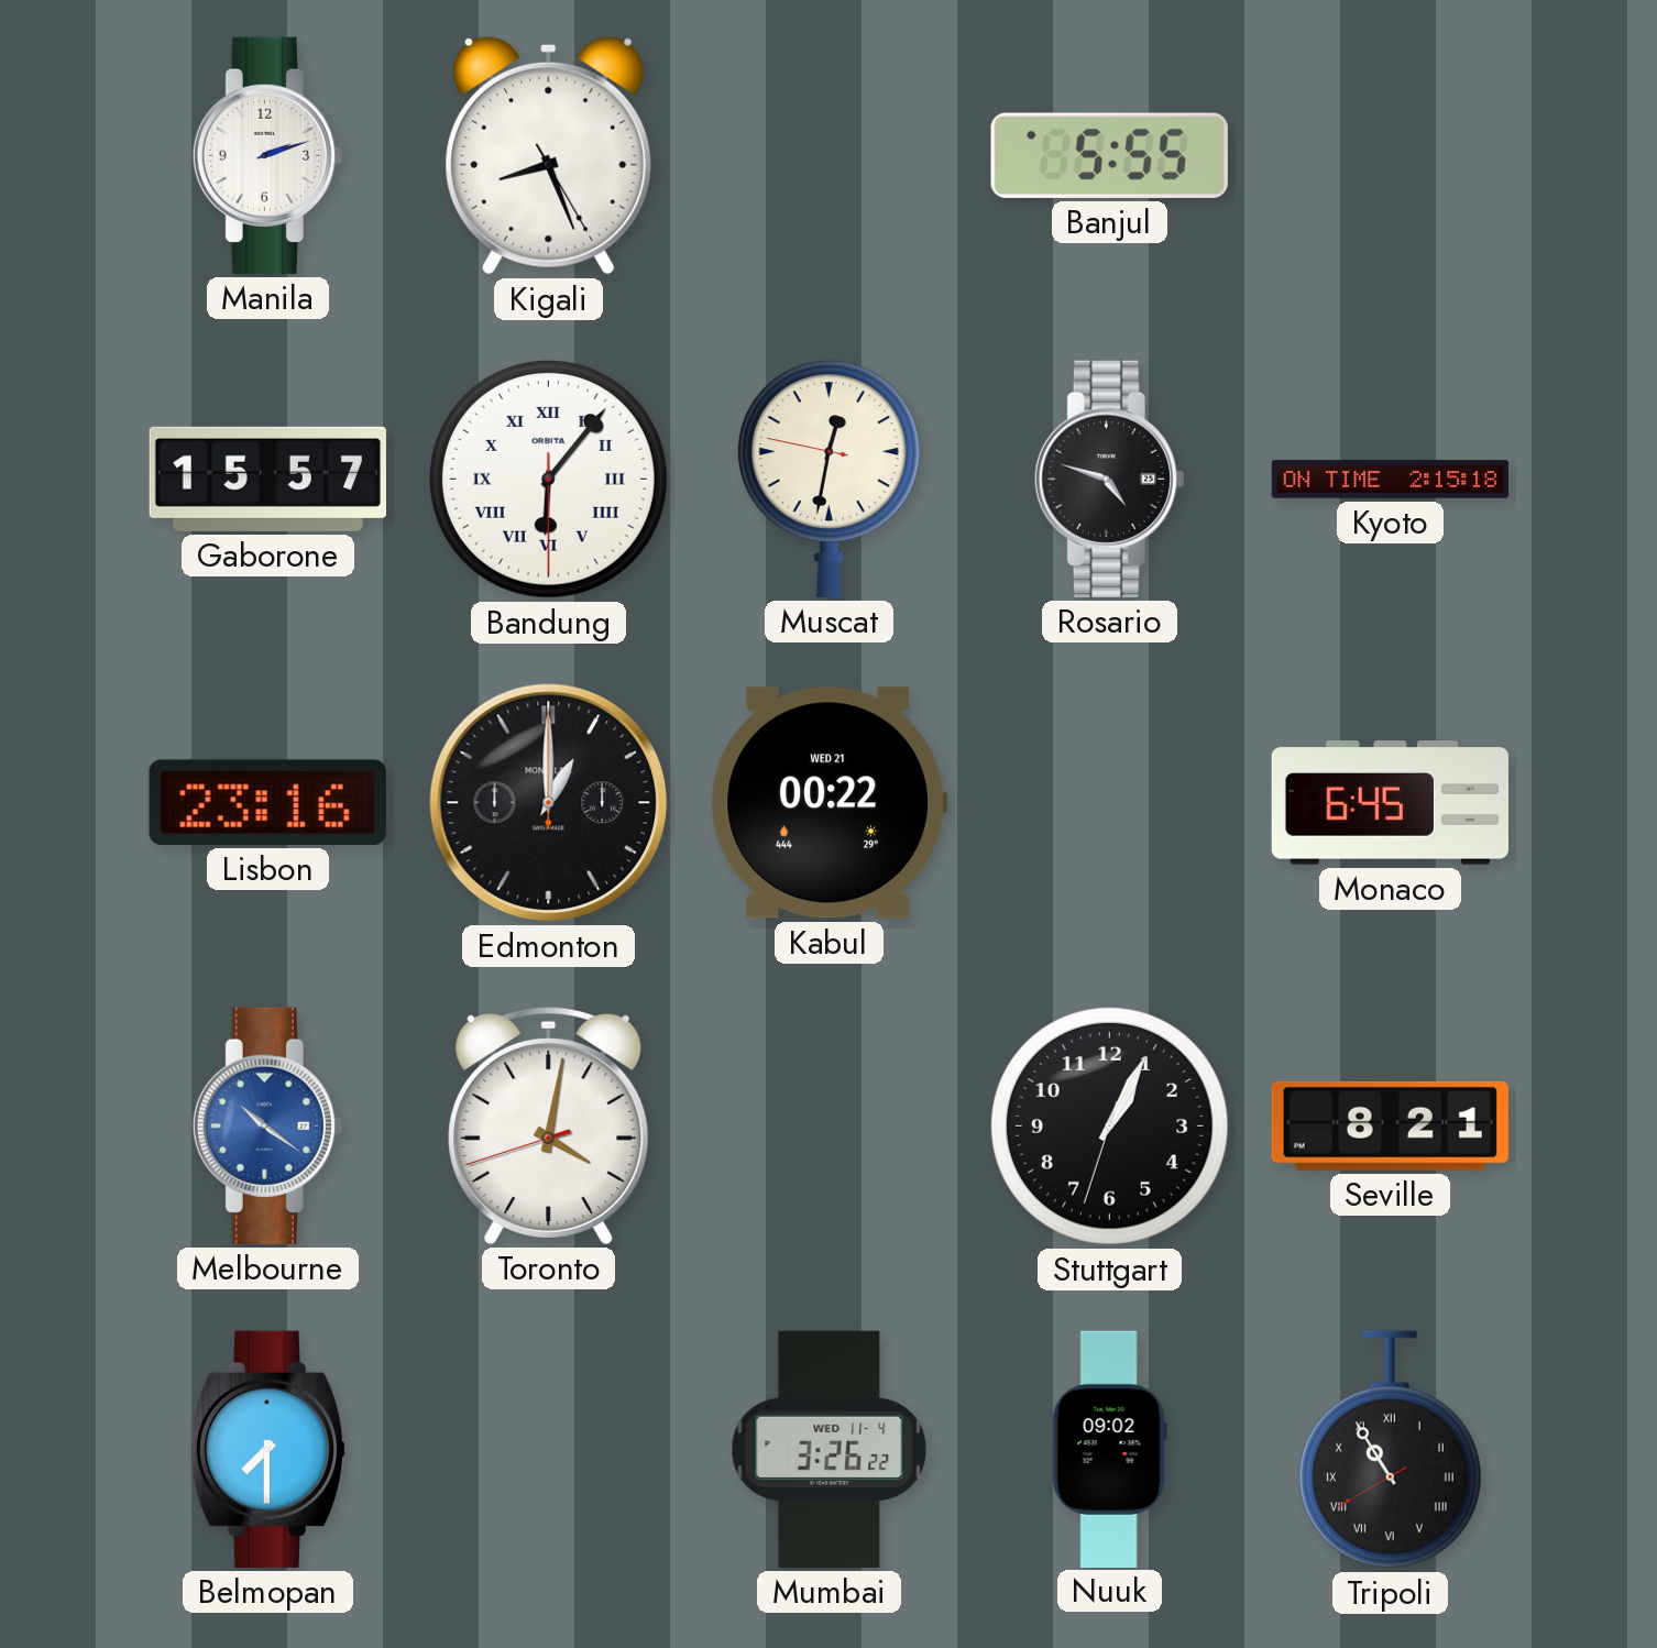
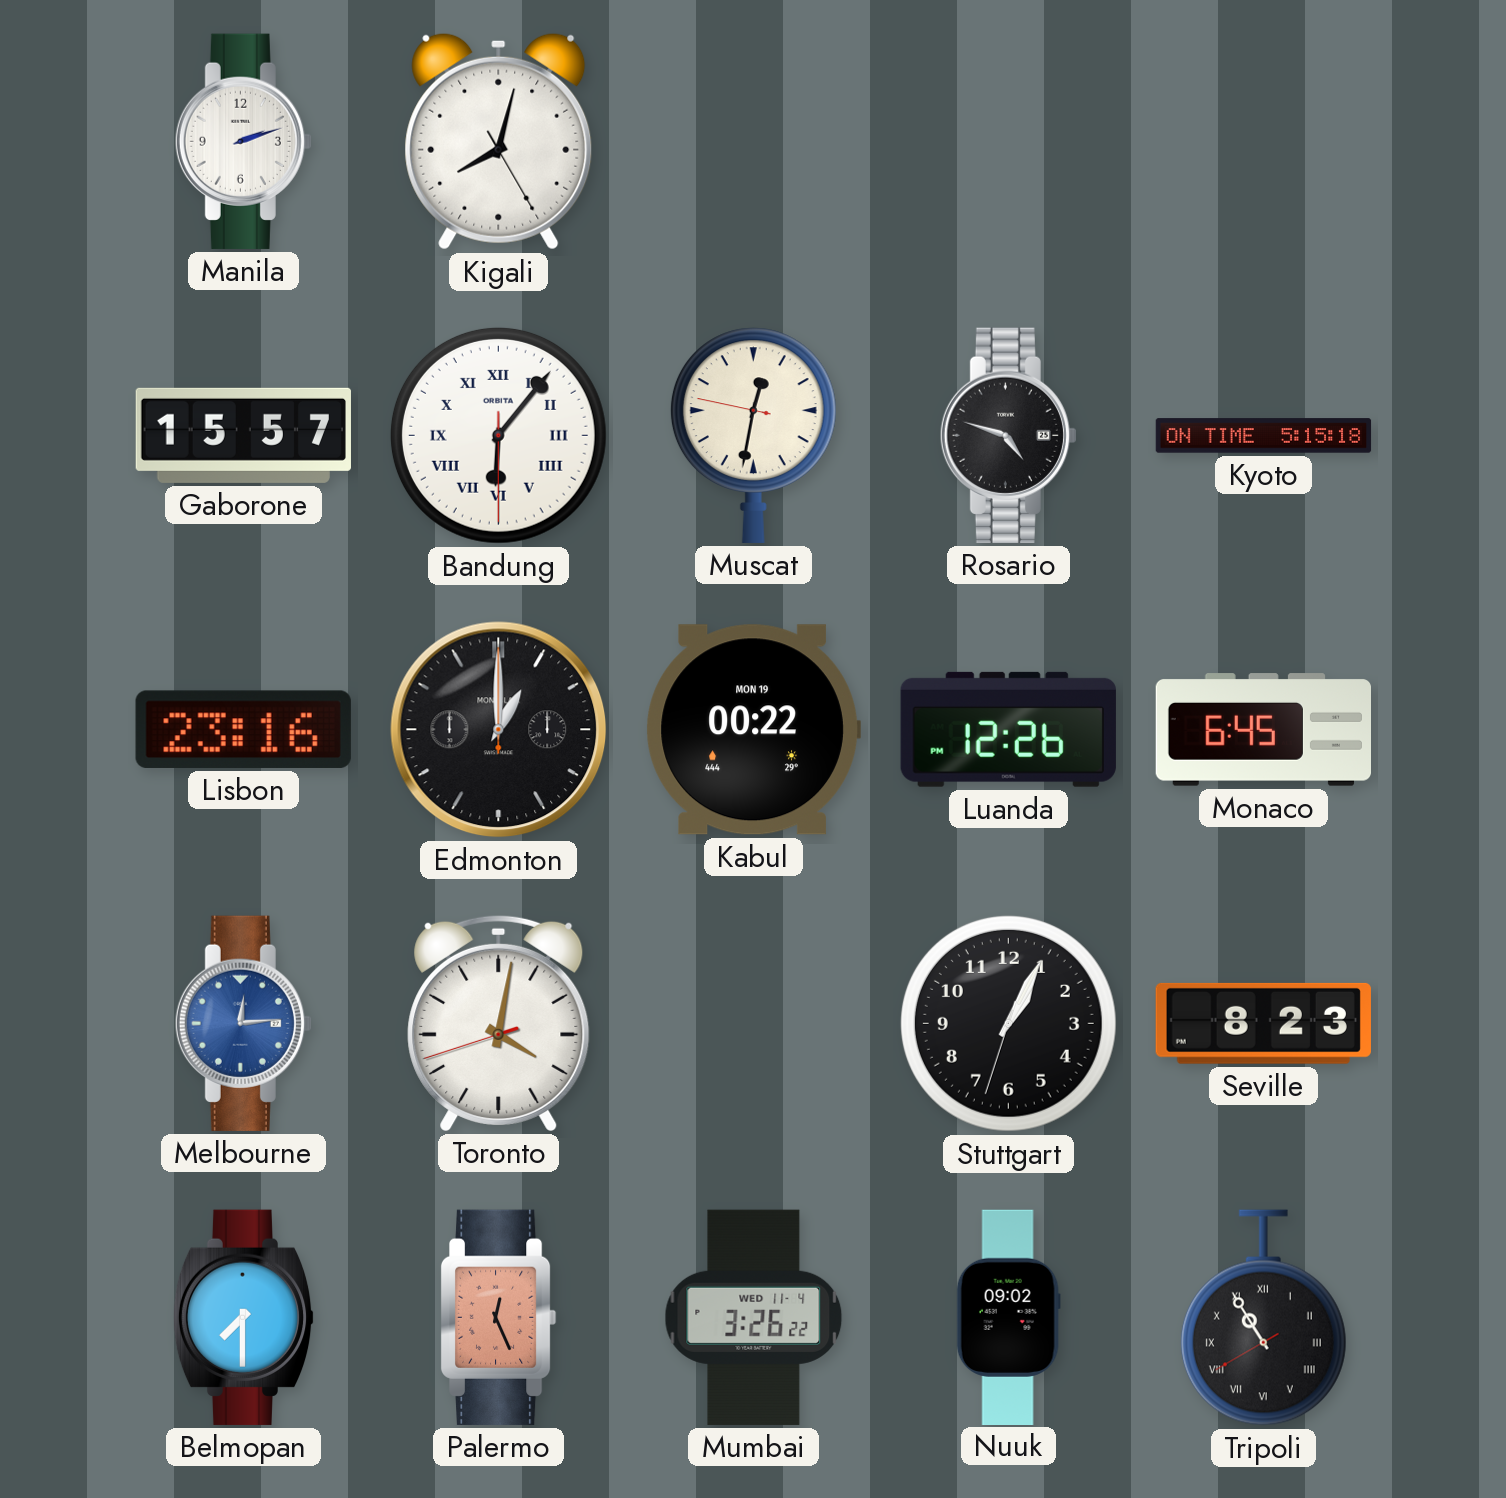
Kigali: 8:26 -> 8:02
Banjul: 5:55 -> none
Kyoto: 2:15 -> 5:15
Kabul date: WED 21 -> MON 19
Luanda: none -> 12:26
Melbourne: 10:21 -> 12:14
Seville: 8:21 -> 8:23
Palermo: none -> 12:26
